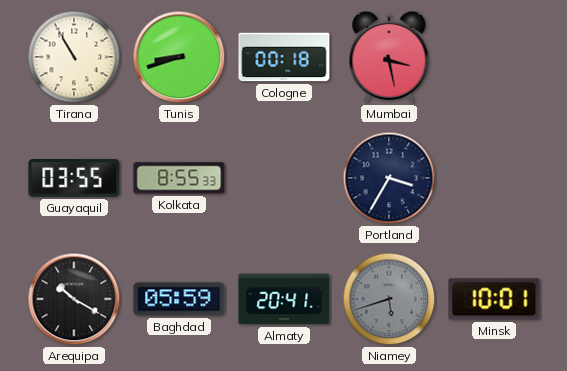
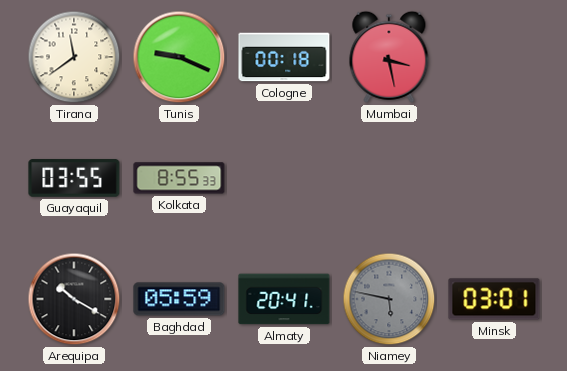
Tirana: 10:55 -> 11:39
Tunis: 8:42 -> 9:19
Portland: 3:35 -> none
Niamey: 5:42 -> 5:47
Minsk: 10:01 -> 03:01
